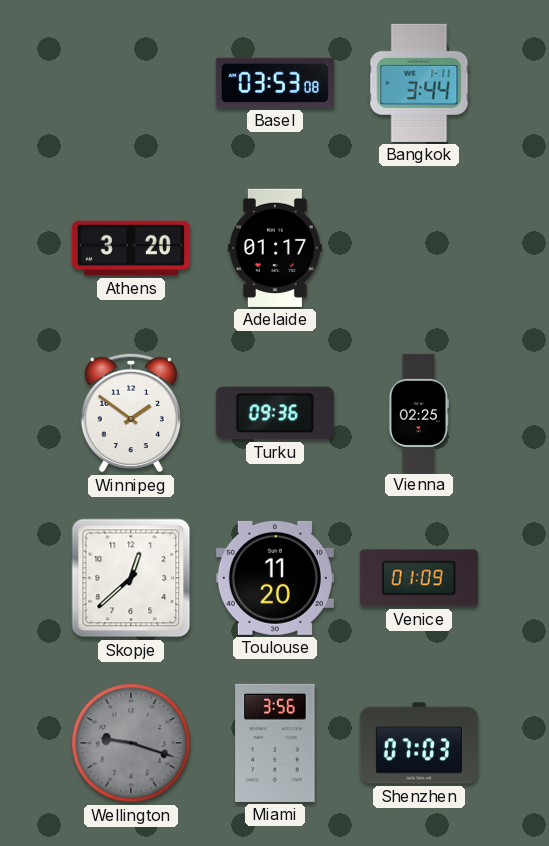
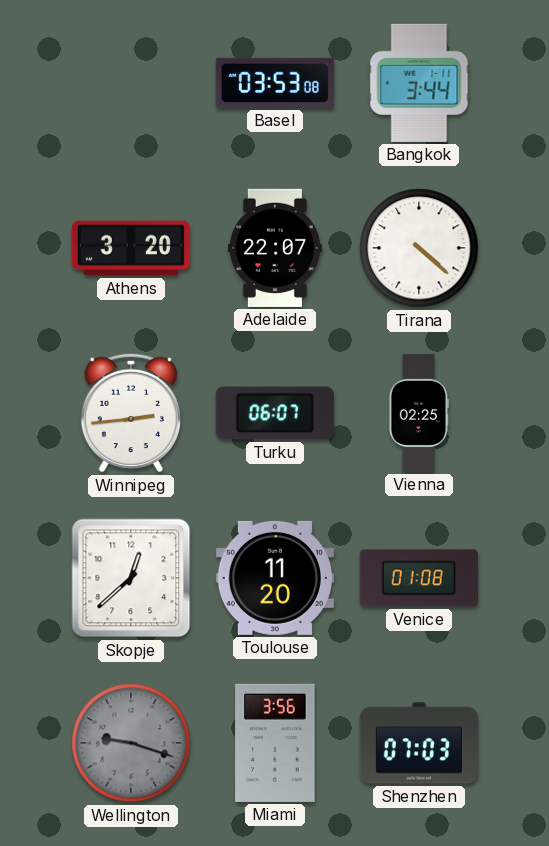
Adelaide: 01:17 -> 22:07
Tirana: none -> 4:22
Winnipeg: 1:51 -> 2:44
Turku: 09:36 -> 06:07
Venice: 01:09 -> 01:08
